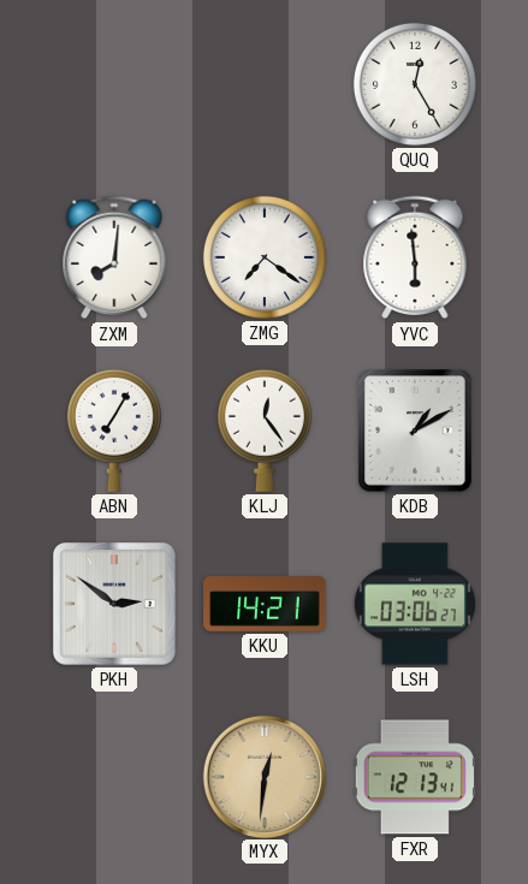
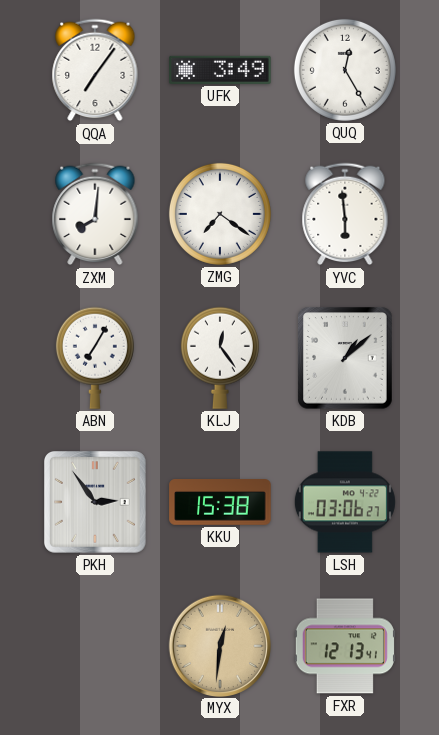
QQA: none -> 7:06
UFK: none -> 3:49
KDB: 1:10 -> 1:08
PKH: 2:51 -> 2:54
KKU: 14:21 -> 15:38
